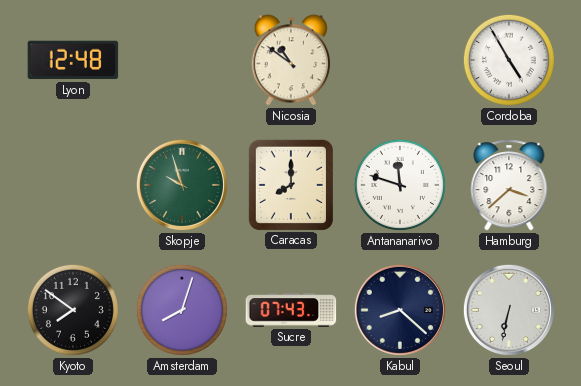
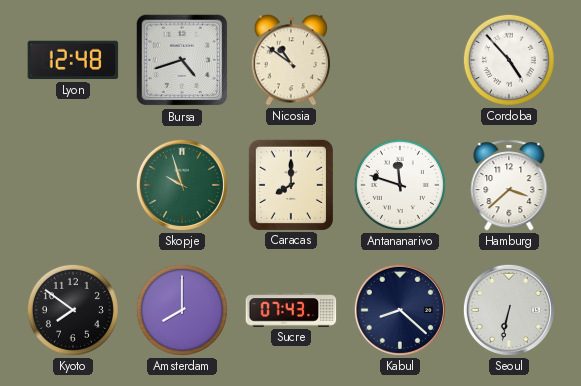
Bursa: none -> 4:42
Cordoba: 4:55 -> 4:53
Amsterdam: 8:03 -> 8:00
